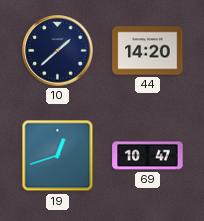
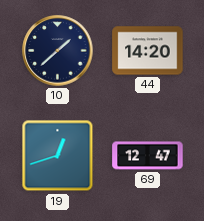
69: 10:47 -> 12:47
